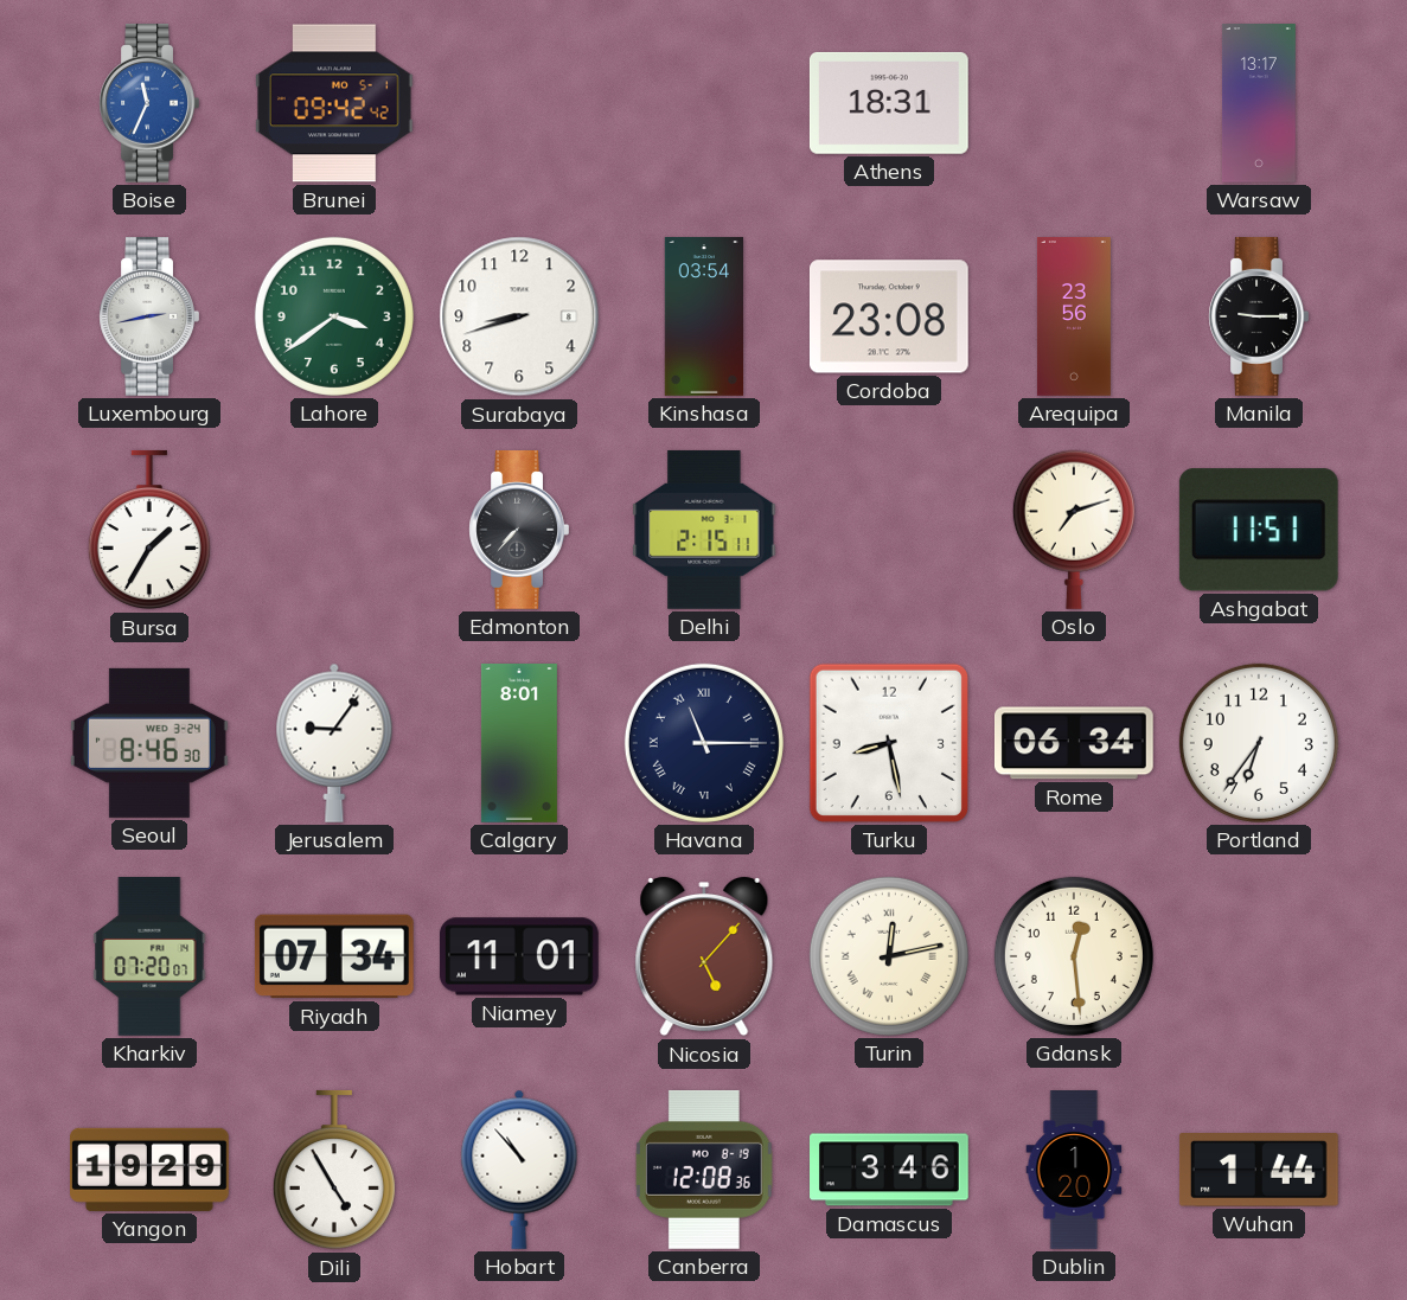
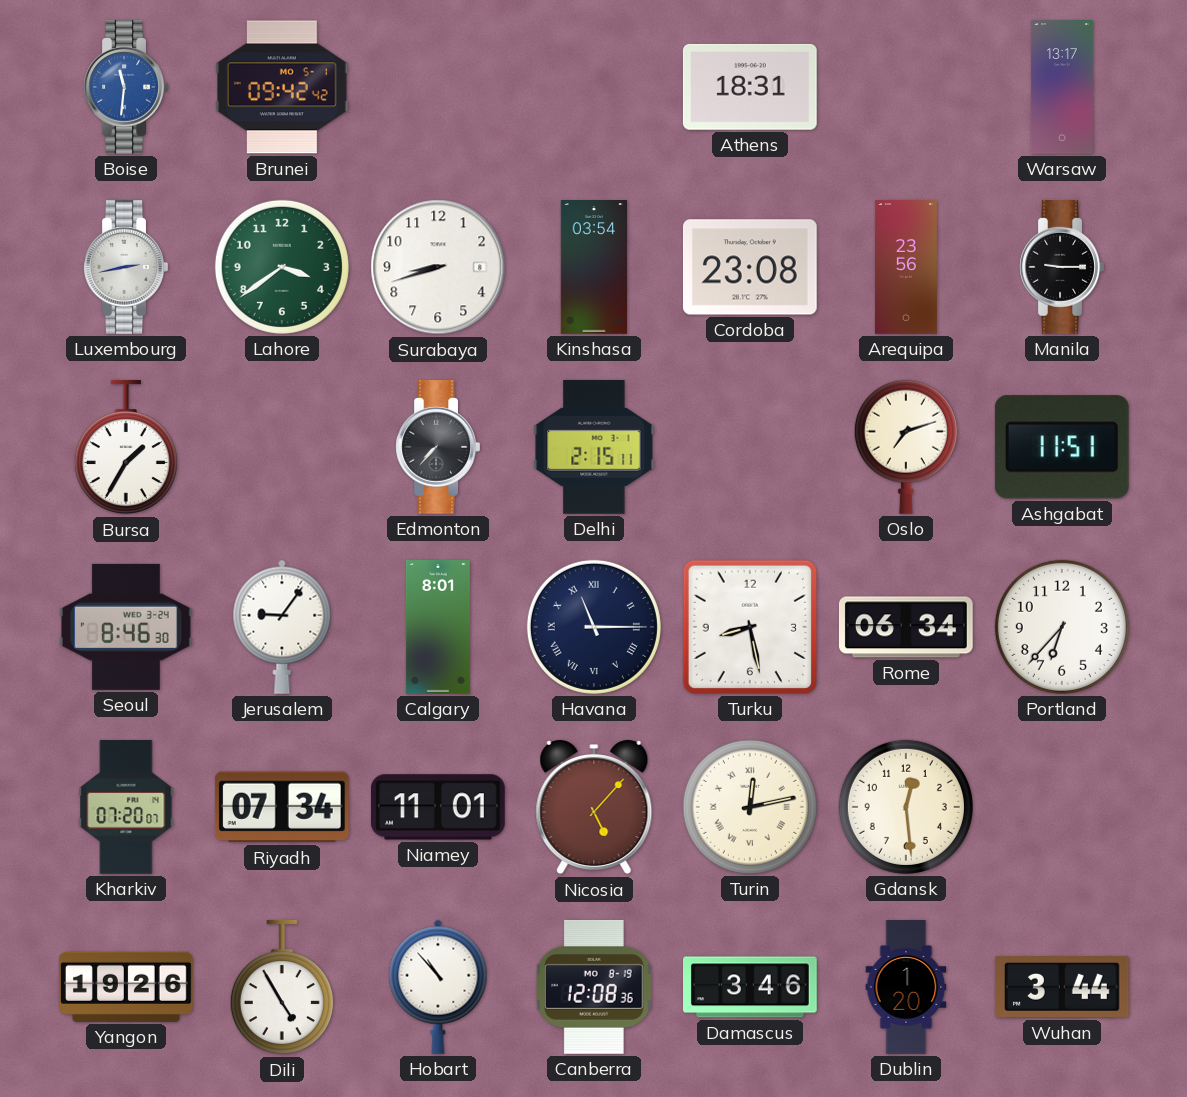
Boise: 11:34 -> 11:31
Portland: 6:36 -> 6:37
Yangon: 19:29 -> 19:26
Wuhan: 1:44 -> 3:44
